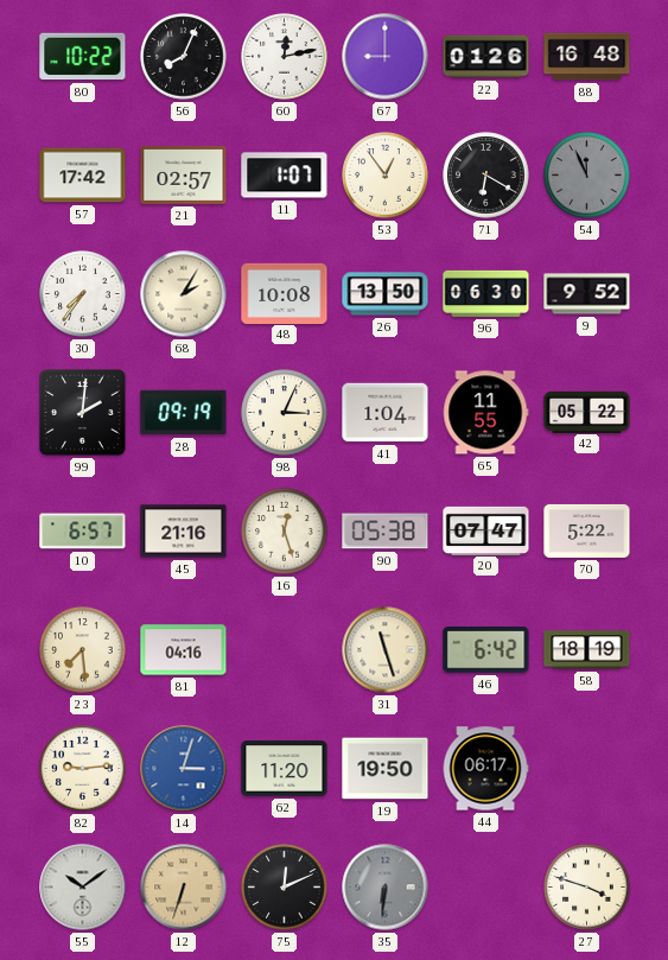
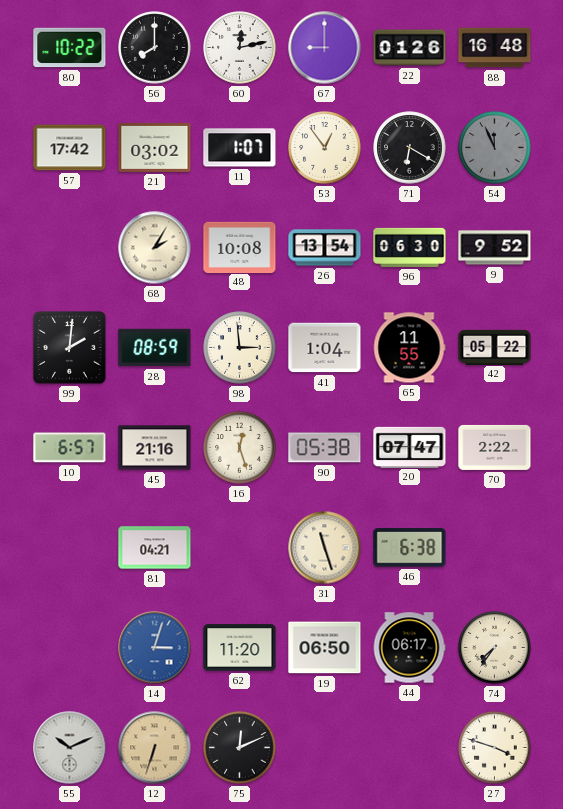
56: 8:04 -> 8:00
21: 02:57 -> 03:02
30: 7:36 -> none
26: 13:50 -> 13:54
28: 09:19 -> 08:59
98: 3:04 -> 2:59
70: 5:22 -> 2:22
23: 7:29 -> none
81: 04:16 -> 04:21
46: 6:42 -> 6:38
58: 18:19 -> none
82: 9:14 -> none
19: 19:50 -> 06:50
74: none -> 7:36
55: 10:09 -> 10:11
35: 6:31 -> none
